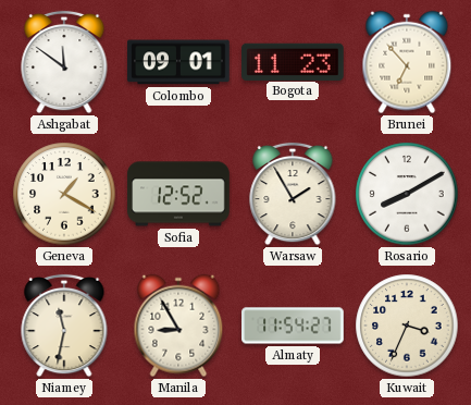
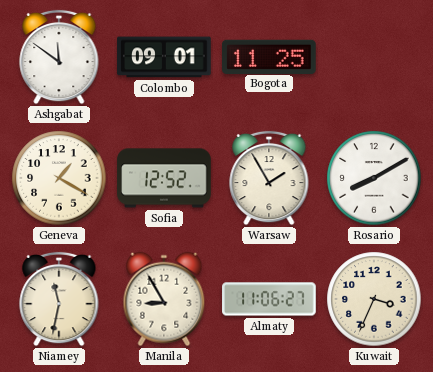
Bogota: 11:23 -> 11:25
Brunei: 6:53 -> none
Almaty: 11:54 -> 11:06
